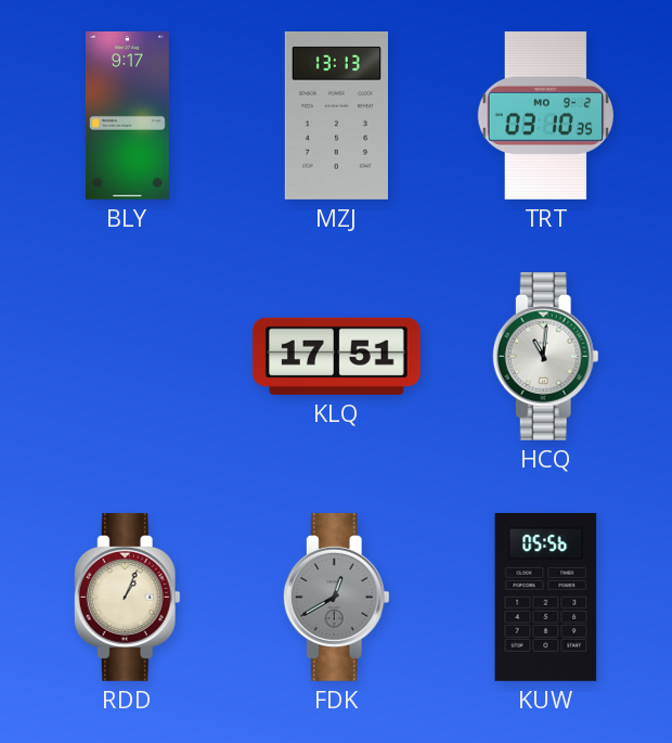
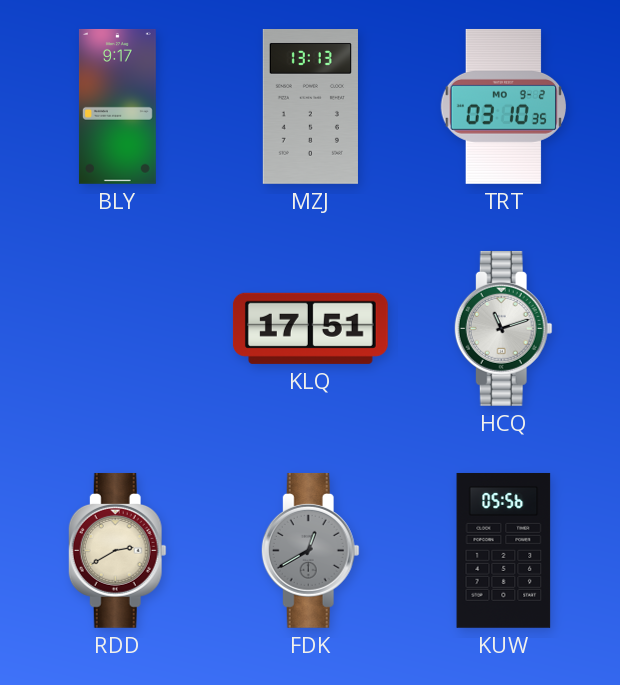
HCQ: 11:01 -> 11:12
RDD: 1:04 -> 2:40
